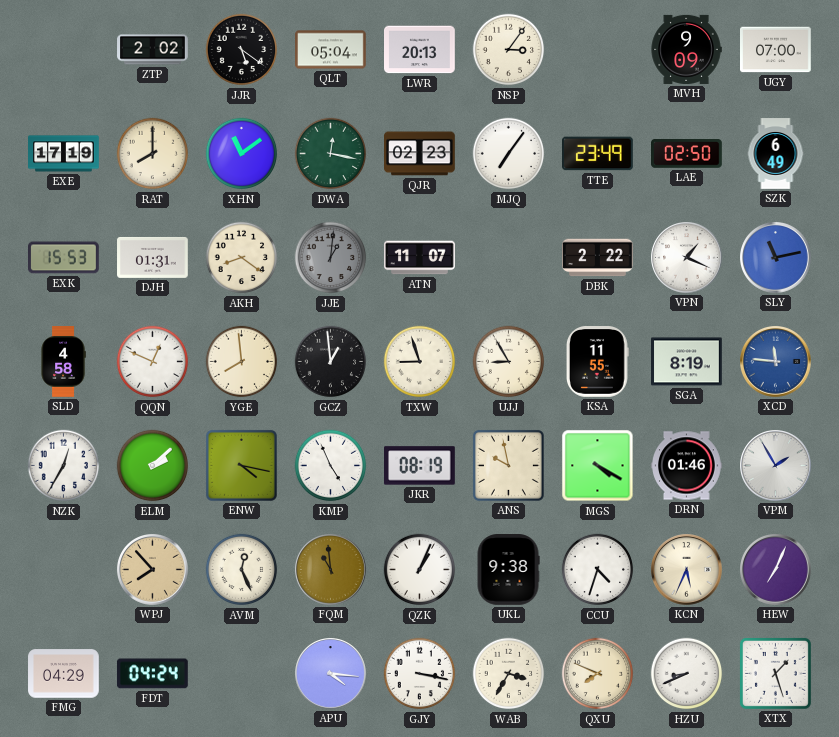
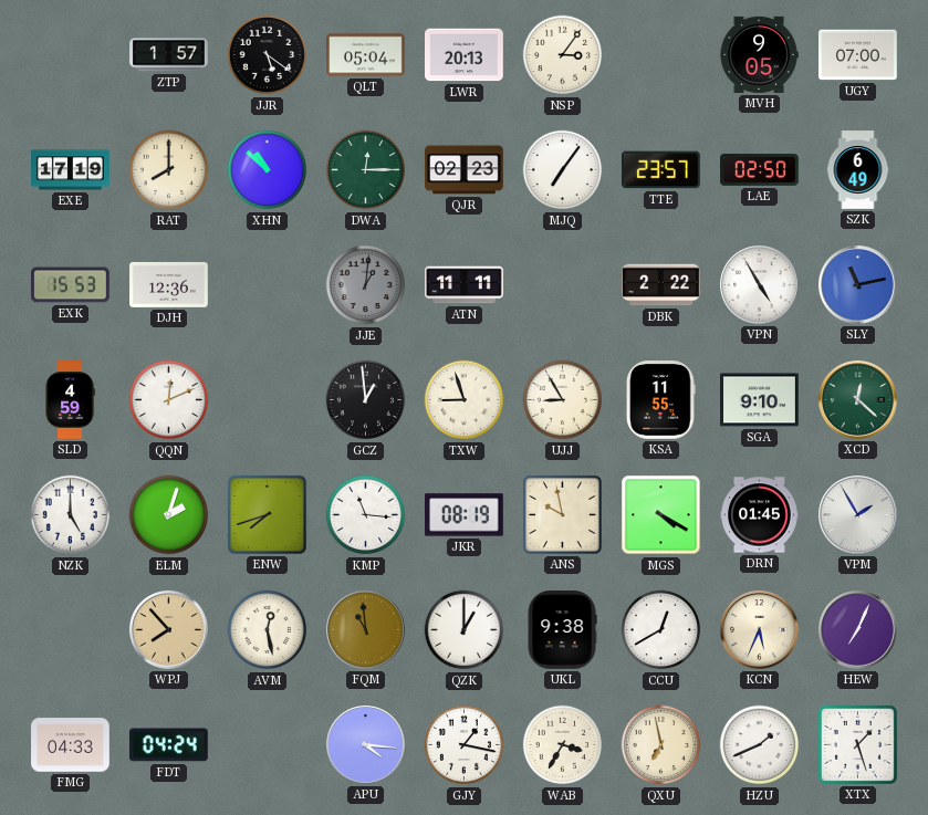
ZTP: 2:02 -> 1:57
MVH: 9:09 -> 9:05
XHN: 11:09 -> 10:52
DWA: 12:17 -> 12:15
TTE: 23:49 -> 23:57
DJH: 01:31 -> 12:36
AKH: 8:21 -> none
ATN: 11:07 -> 11:11
VPN: 1:19 -> 4:55
SLD: 4:58 -> 4:59
QQN: 12:49 -> 12:11
YGE: 7:59 -> none
SGA: 8:19 -> 9:10
XCD: 11:46 -> 12:22
XCD dial: blue -> green
NZK: 12:35 -> 5:00
ELM: 2:08 -> 2:03
ENW: 4:17 -> 7:42
KMP: 4:56 -> 11:16
DRN: 01:46 -> 01:45
AVM: 12:26 -> 12:28
QZK: 1:04 -> 1:00
CCU: 4:33 -> 12:40
FMG: 04:29 -> 04:33
GJY: 3:17 -> 1:17
QXU: 7:49 -> 6:58
HZU: 8:41 -> 1:41
